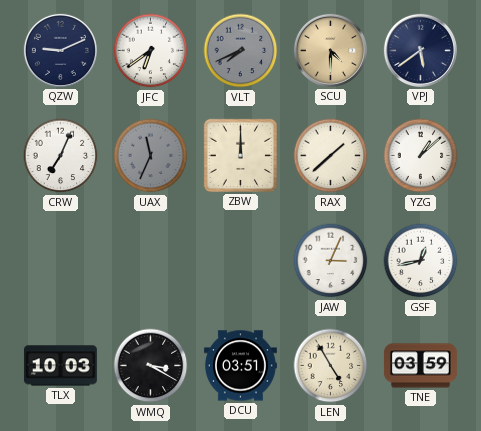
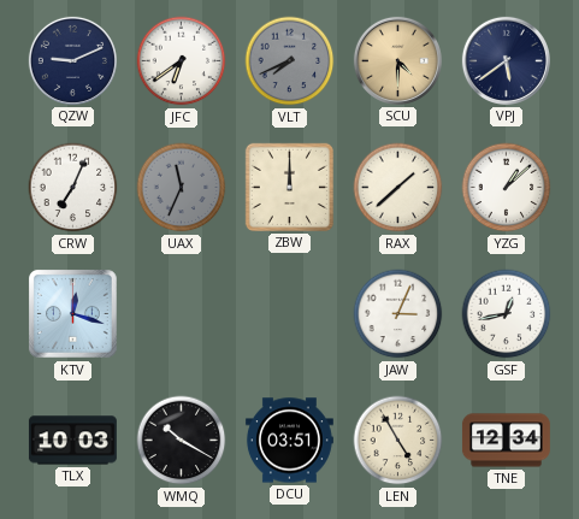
KTV: none -> 12:18
WMQ: 3:20 -> 10:20
TNE: 03:59 -> 12:34
